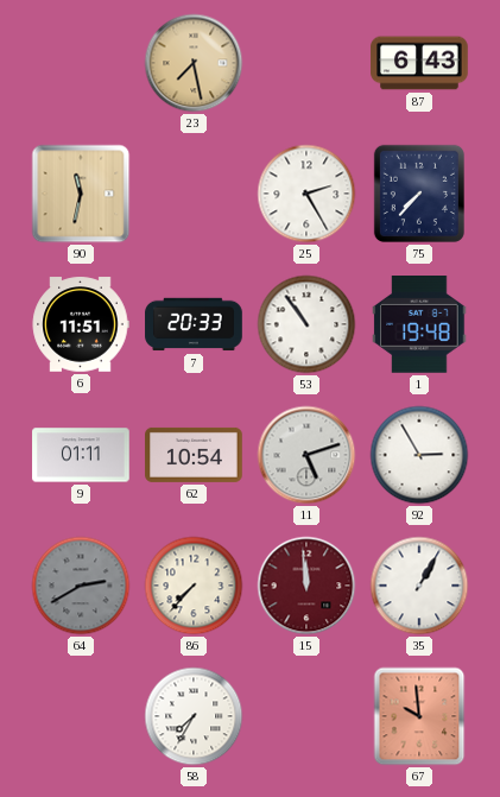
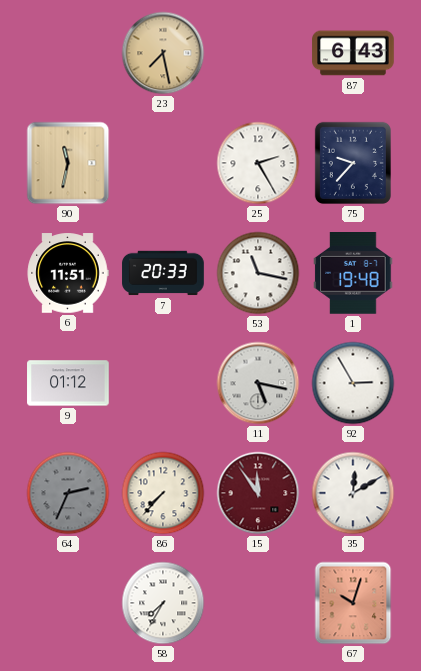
75: 7:37 -> 9:37
53: 10:54 -> 11:17
9: 01:11 -> 01:12
62: 10:54 -> none
11: 5:12 -> 5:17
64: 2:40 -> 2:34
15: 11:59 -> 11:54
35: 1:05 -> 12:10
67: 9:59 -> 10:03
